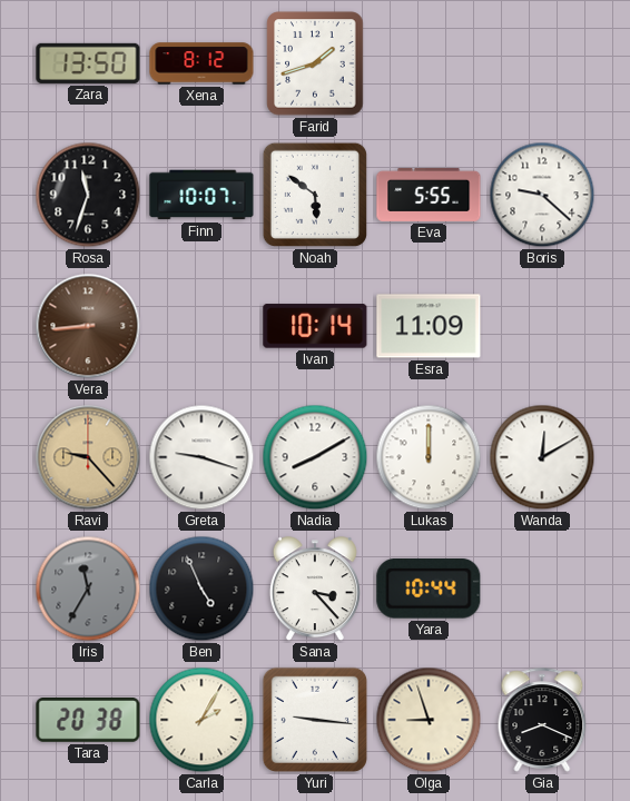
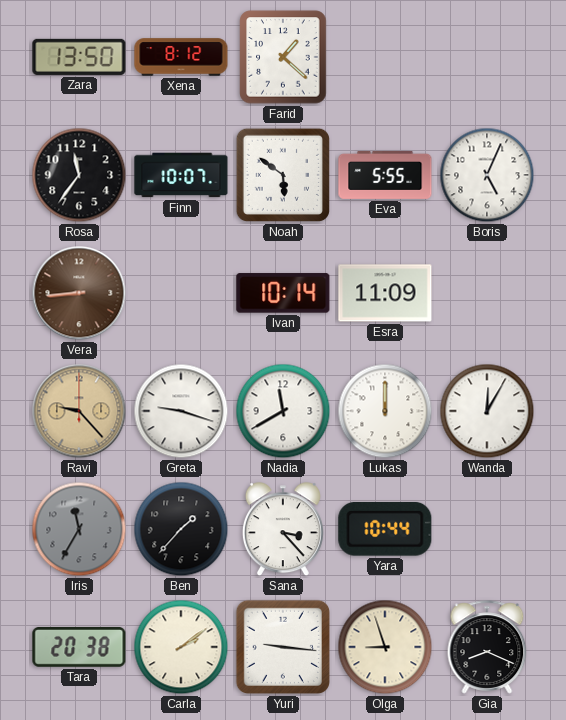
Farid: 1:42 -> 1:22
Rosa: 11:33 -> 11:36
Boris: 9:22 -> 5:04
Nadia: 8:10 -> 11:40
Wanda: 12:10 -> 12:05
Ben: 4:56 -> 1:37
Carla: 2:05 -> 2:09
